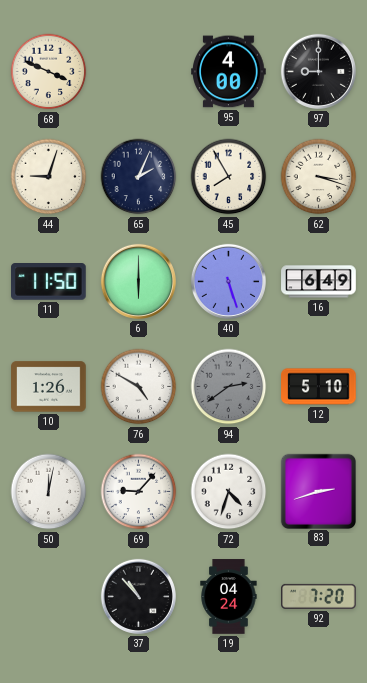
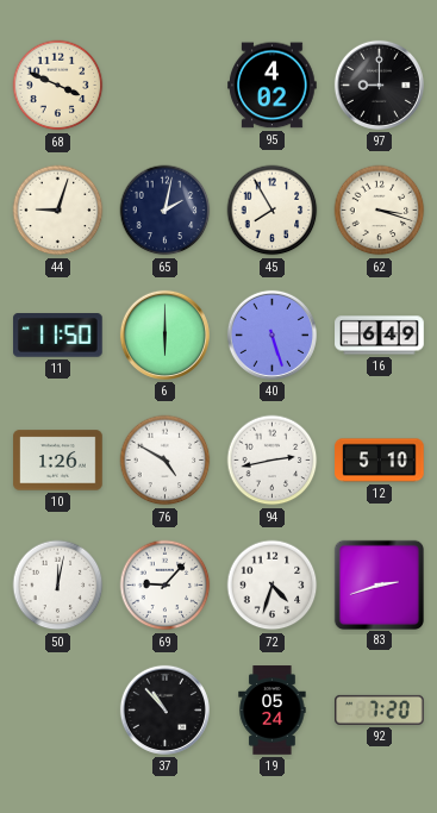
95: 4:00 -> 4:02
65: 2:04 -> 2:02
94: 2:39 -> 2:43
94 dial: grey -> white
19: 04:24 -> 05:24
